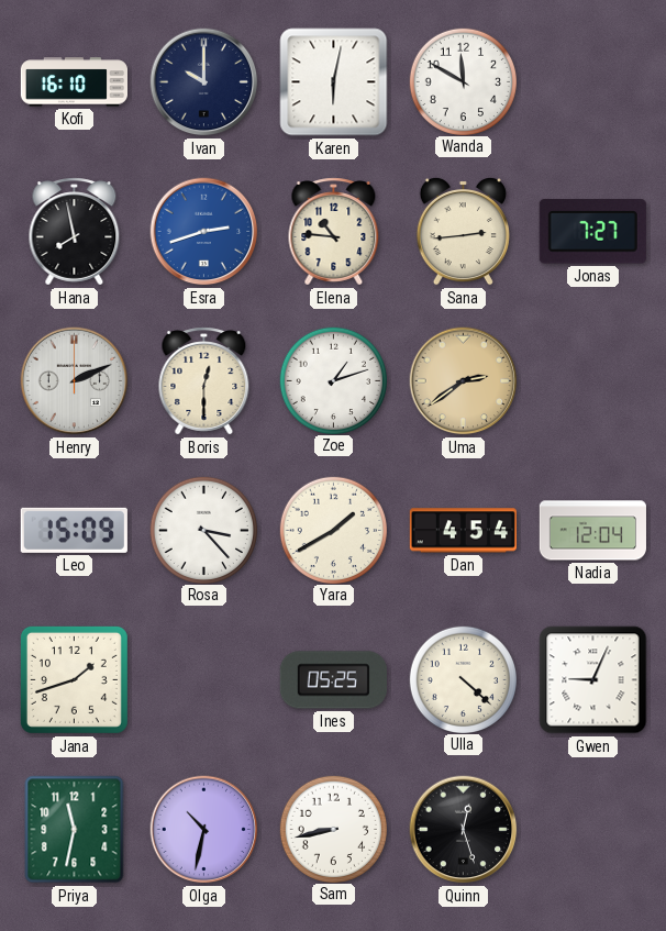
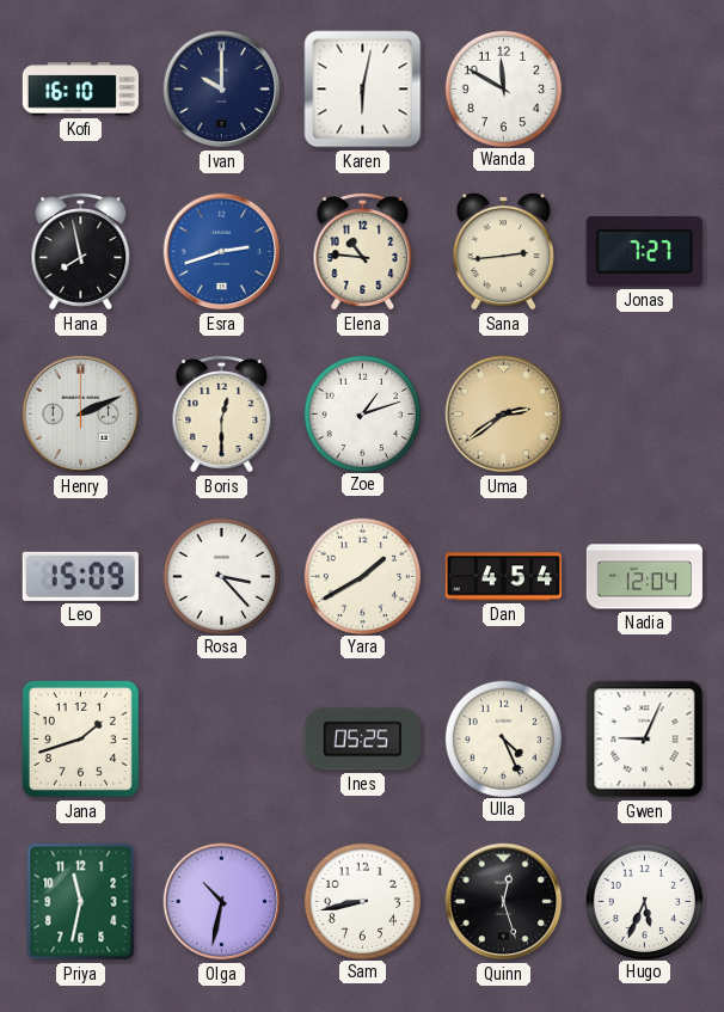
Ulla: 4:22 -> 4:26
Hugo: none -> 5:34
